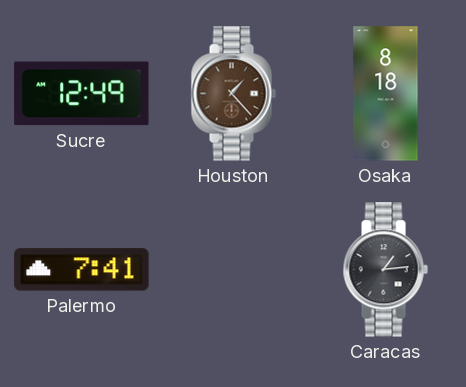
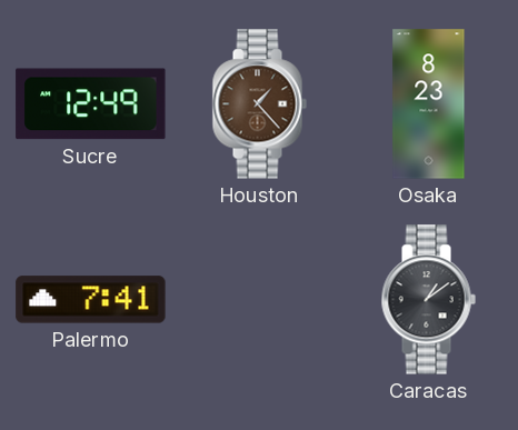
Osaka: 8:18 -> 8:23
Caracas: 1:14 -> 1:09
